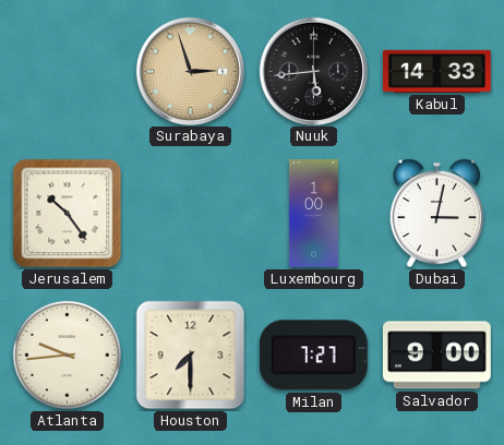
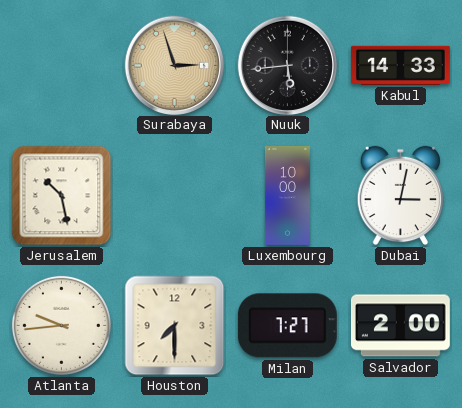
Jerusalem: 10:24 -> 10:28
Luxembourg: 1:00 -> 10:00
Salvador: 9:00 -> 2:00
